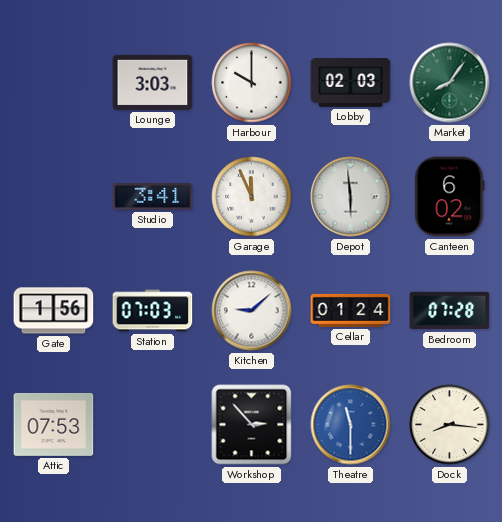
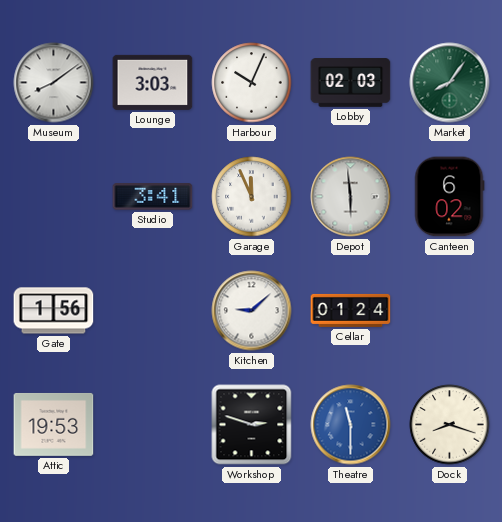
Museum: none -> 8:09
Harbour: 10:00 -> 10:04
Station: 07:03 -> none
Bedroom: 07:28 -> none
Attic: 07:53 -> 19:53
Workshop: 2:53 -> 2:48
Dock: 8:16 -> 8:18
